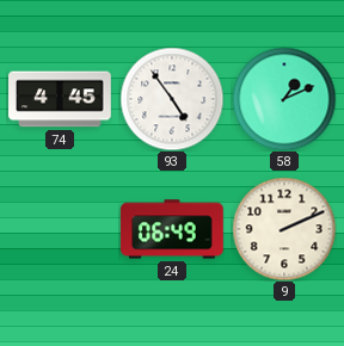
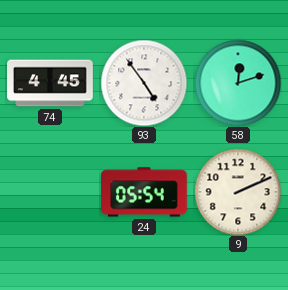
58: 1:11 -> 12:12
24: 06:49 -> 05:54
